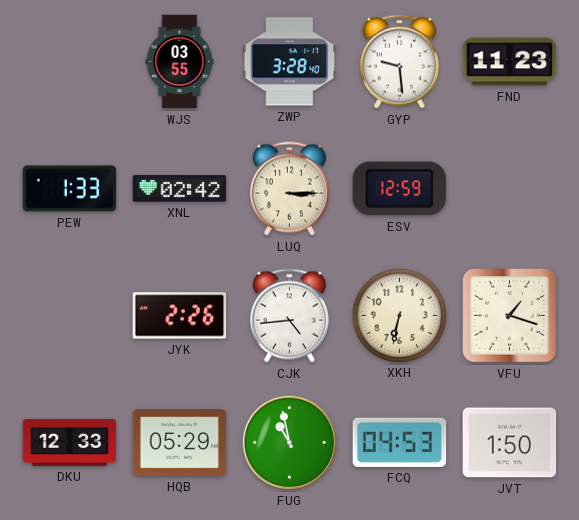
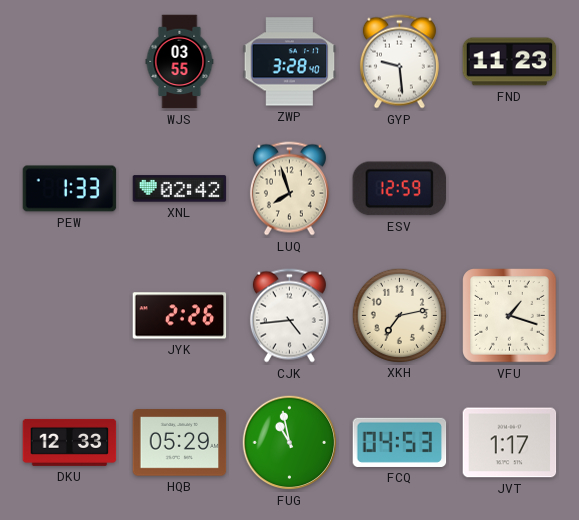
LUQ: 3:15 -> 7:57
XKH: 6:32 -> 7:13
JVT: 1:50 -> 1:17
